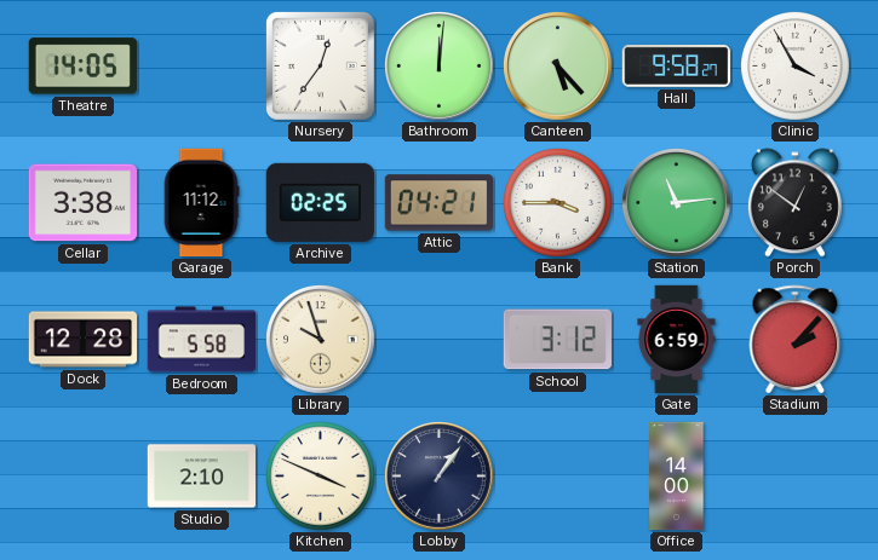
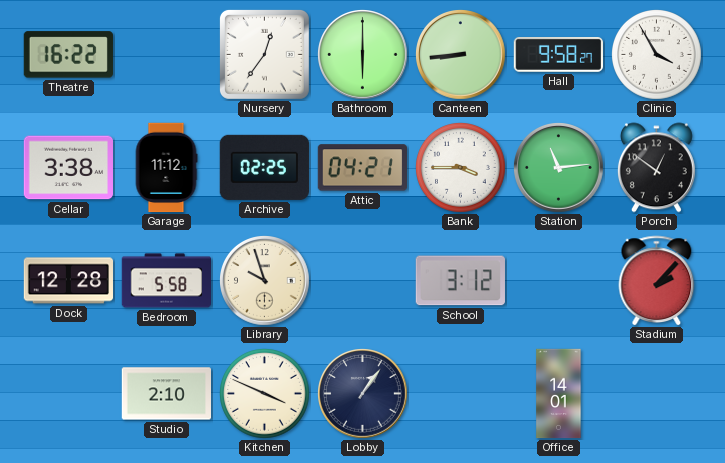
Theatre: 14:05 -> 16:22
Bathroom: 12:01 -> 6:00
Canteen: 5:23 -> 8:44
Gate: 6:59 -> none
Office: 14:00 -> 14:01
